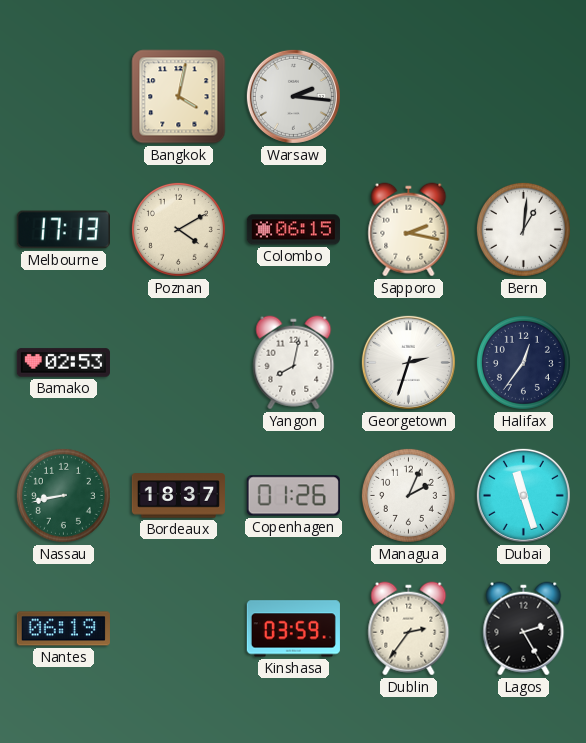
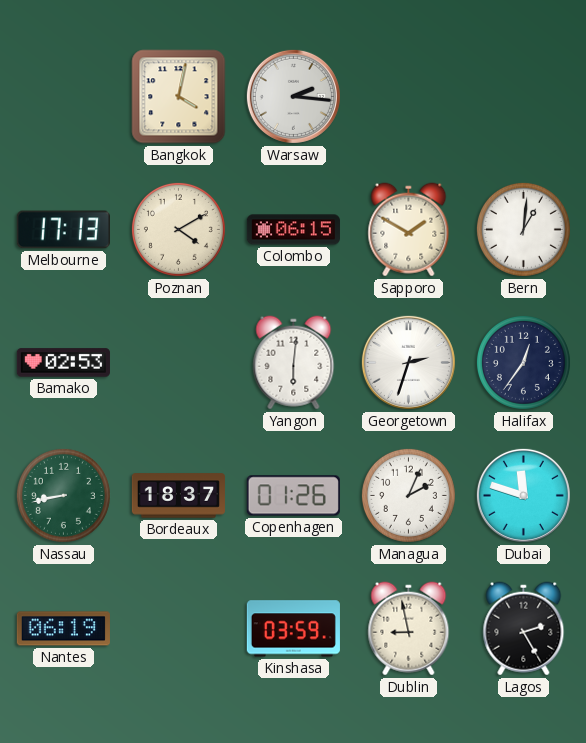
Sapporo: 2:17 -> 1:50
Yangon: 8:02 -> 6:01
Dubai: 11:27 -> 11:48
Dublin: 2:36 -> 8:58
